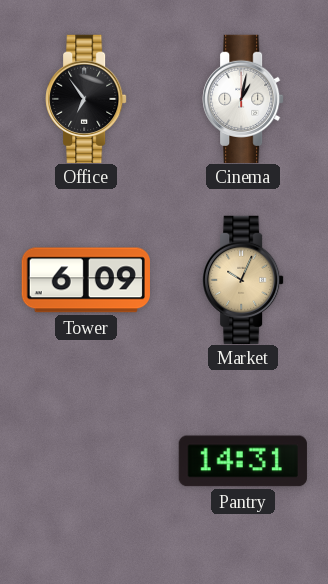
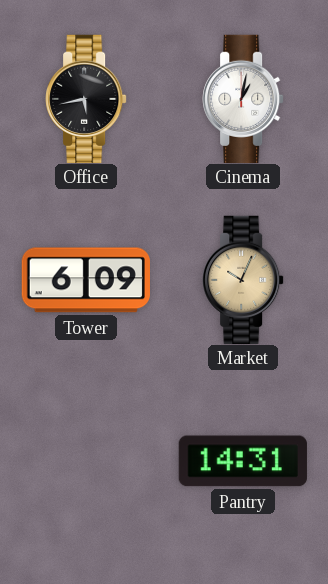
Office: 6:54 -> 5:43
